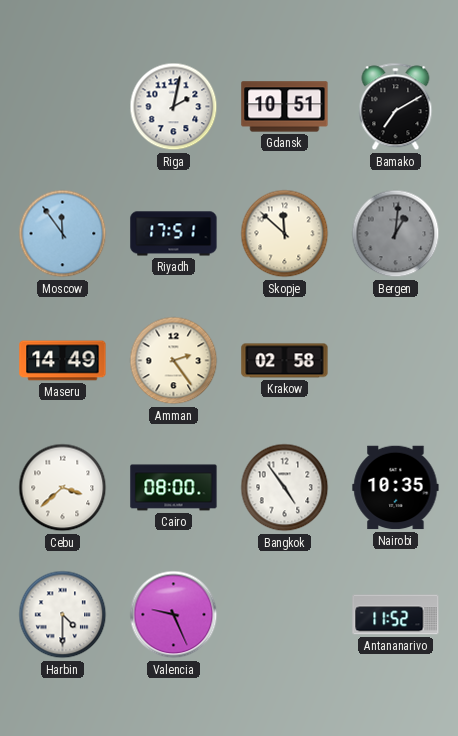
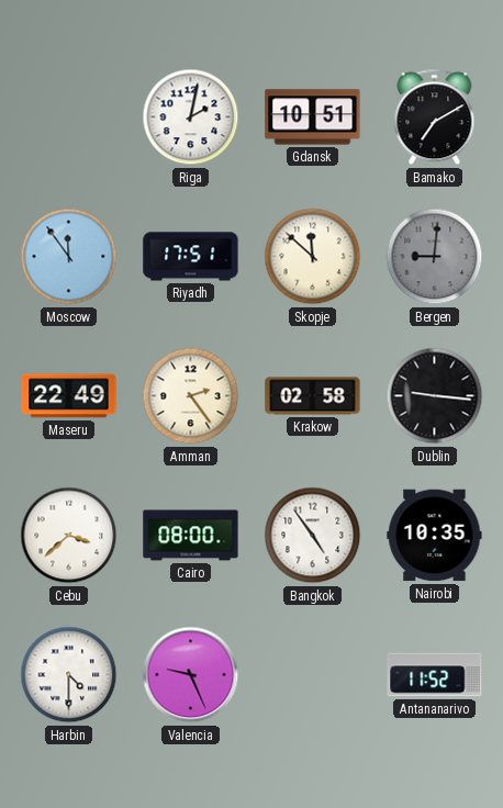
Bergen: 1:01 -> 9:01
Maseru: 14:49 -> 22:49
Dublin: none -> 9:16
